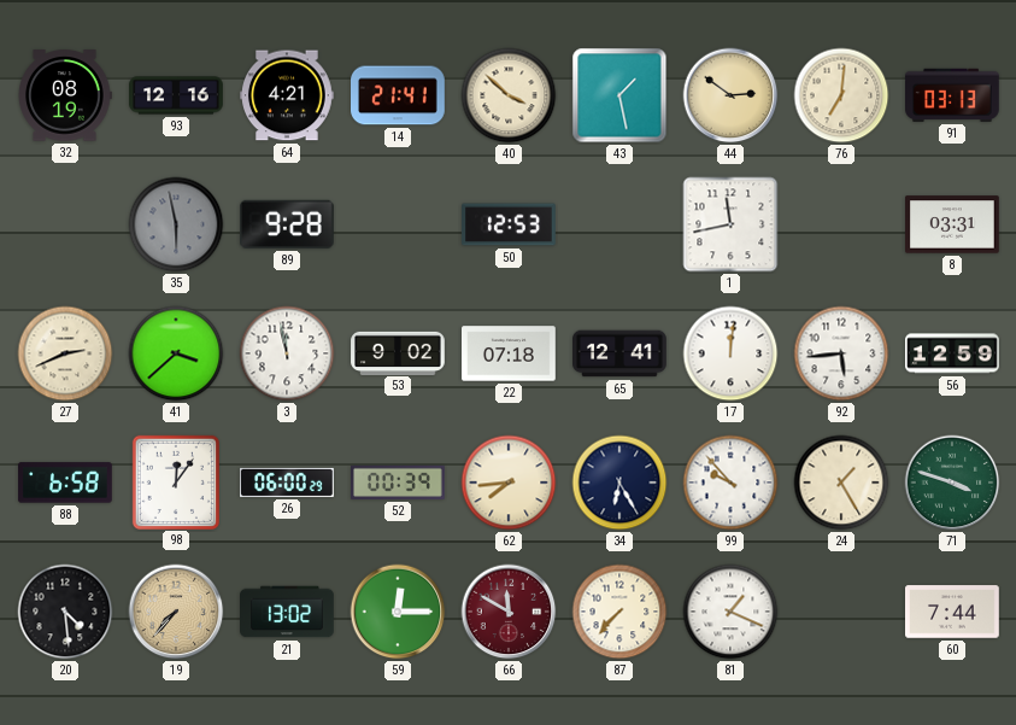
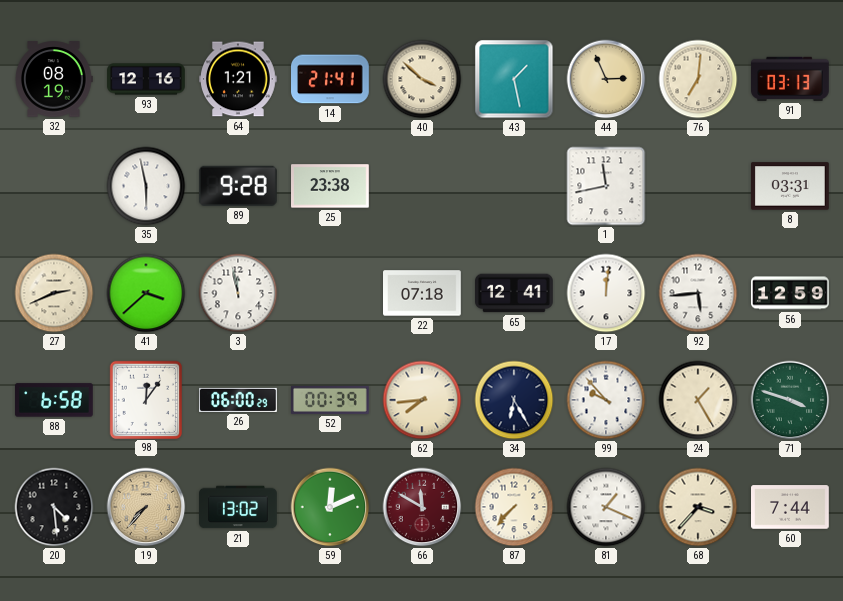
64: 4:21 -> 1:21
44: 2:51 -> 2:56
35 dial: grey -> white
25: none -> 23:38
50: 12:53 -> none
53: 9:02 -> none
59: 12:15 -> 12:11
68: none -> 3:37
